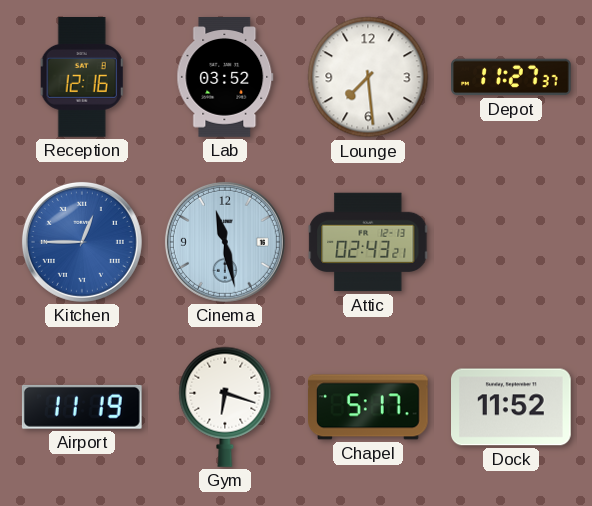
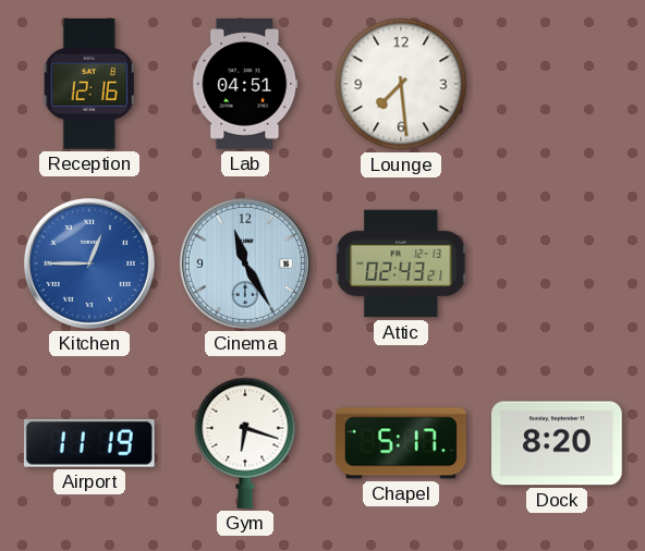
Lab: 03:52 -> 04:51
Depot: 11:27 -> none
Cinema: 11:28 -> 11:25
Dock: 11:52 -> 8:20
